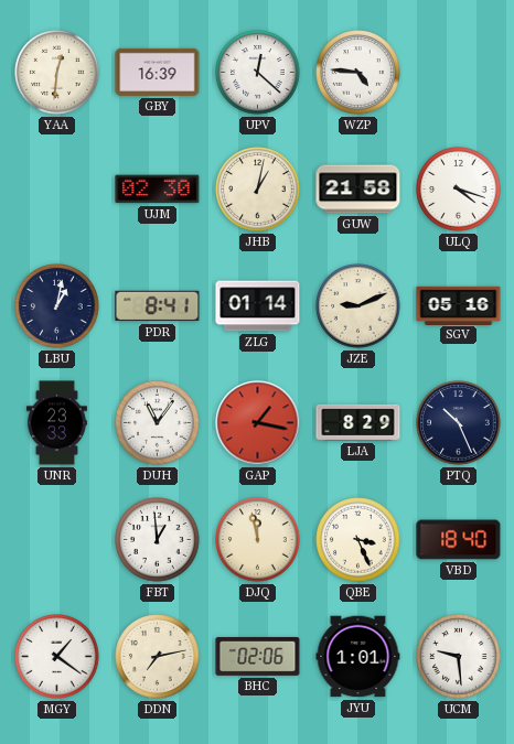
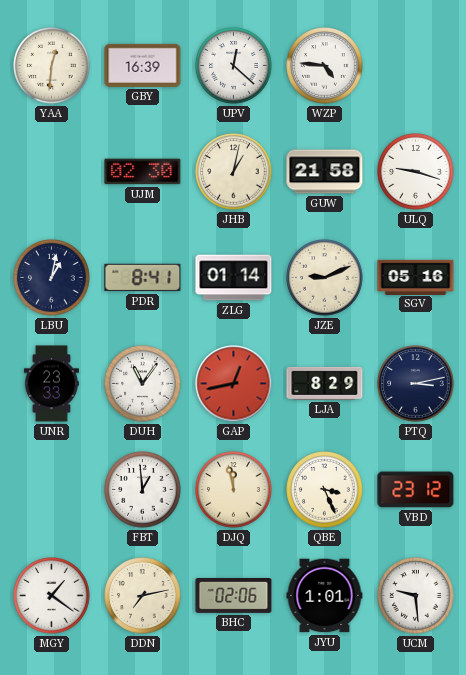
ULQ: 4:18 -> 9:18
GAP: 1:17 -> 12:43
PTQ: 10:26 -> 3:13
VBD: 18:40 -> 23:12
